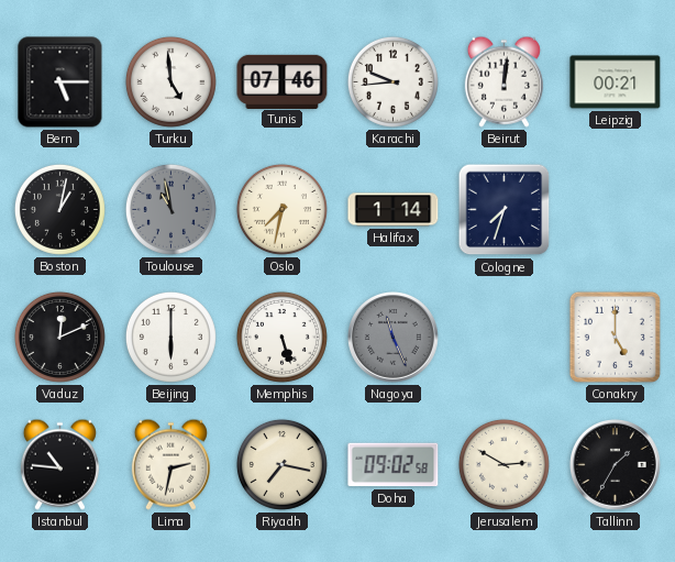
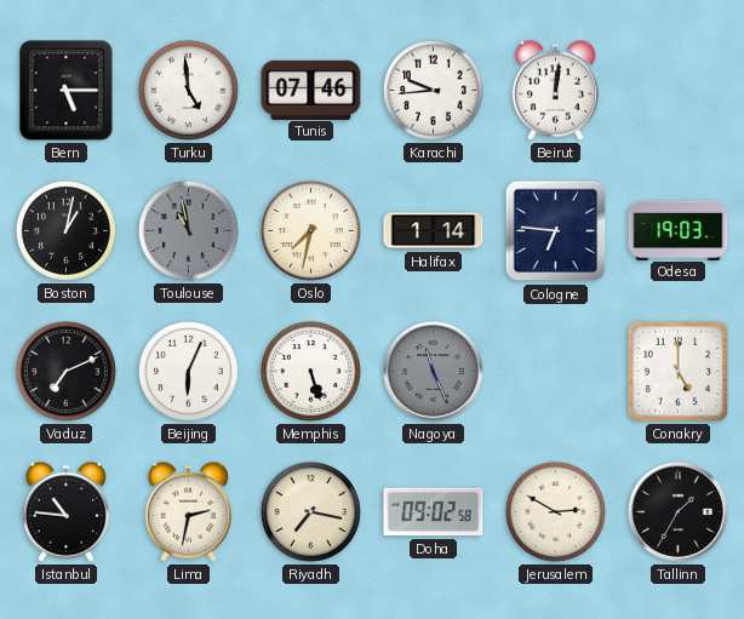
Leipzig: 00:21 -> none
Cologne: 7:33 -> 6:46
Odesa: none -> 19:03
Vaduz: 12:11 -> 7:11
Beijing: 6:00 -> 6:04
